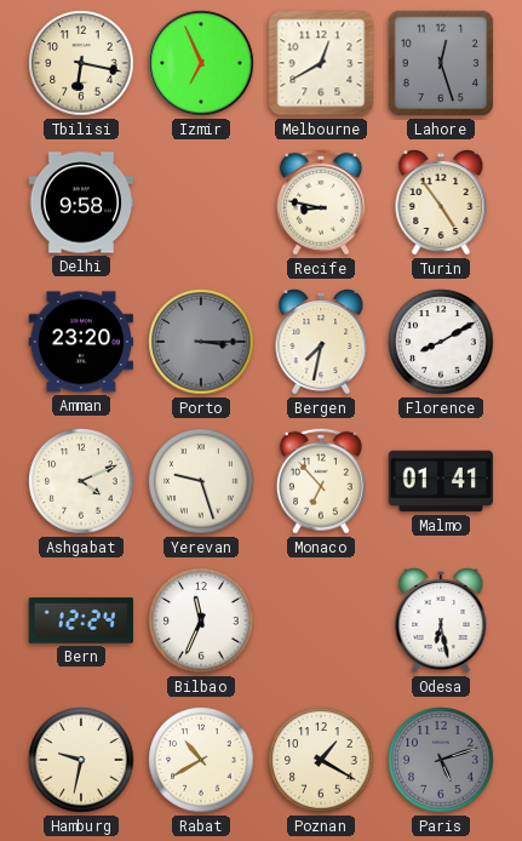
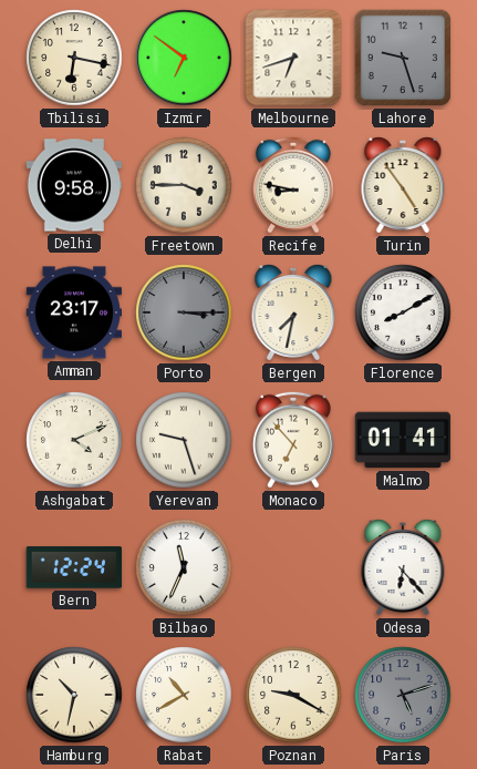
Izmir: 6:56 -> 6:51
Melbourne: 12:40 -> 6:42
Lahore: 12:27 -> 9:27
Freetown: none -> 3:45
Amman: 23:20 -> 23:17
Odesa: 6:28 -> 6:23
Hamburg: 9:32 -> 10:32
Poznan: 1:20 -> 9:20
